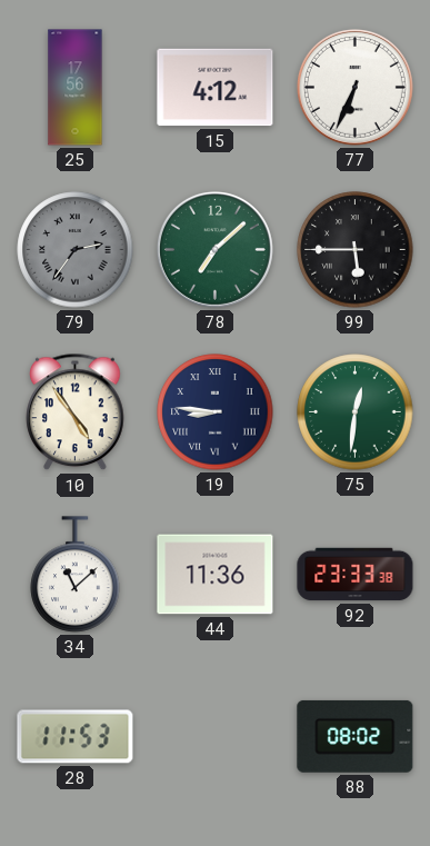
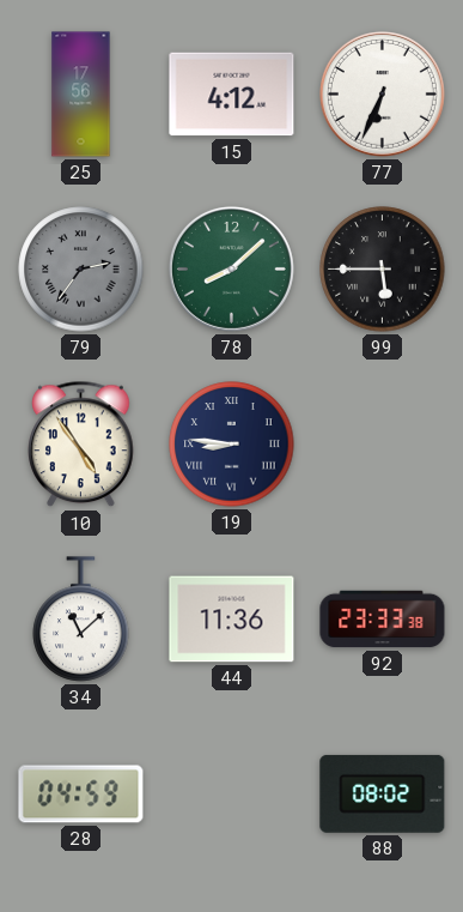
78: 7:08 -> 8:08
75: 12:31 -> none
28: 11:53 -> 04:59
